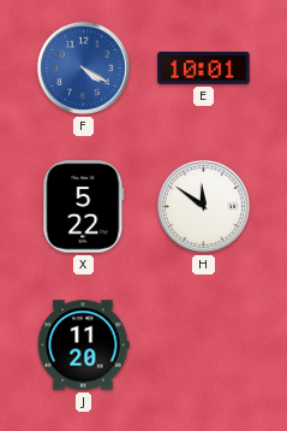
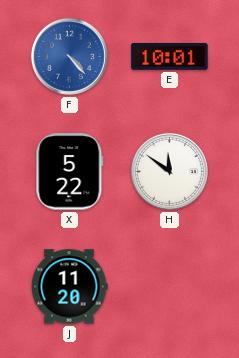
F: 4:20 -> 4:23
